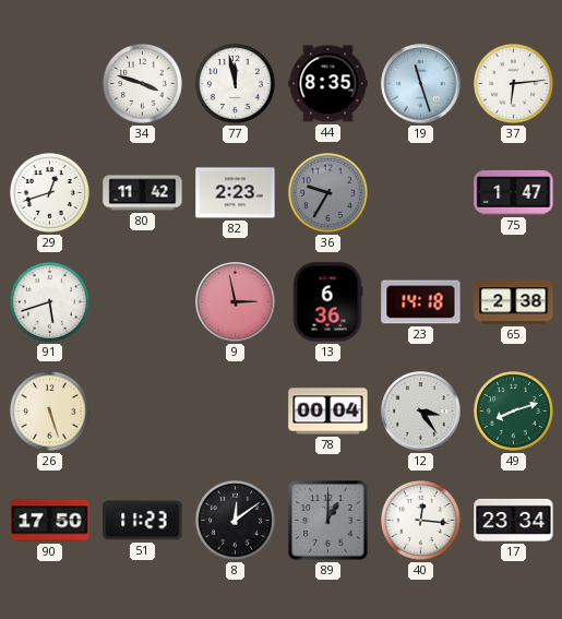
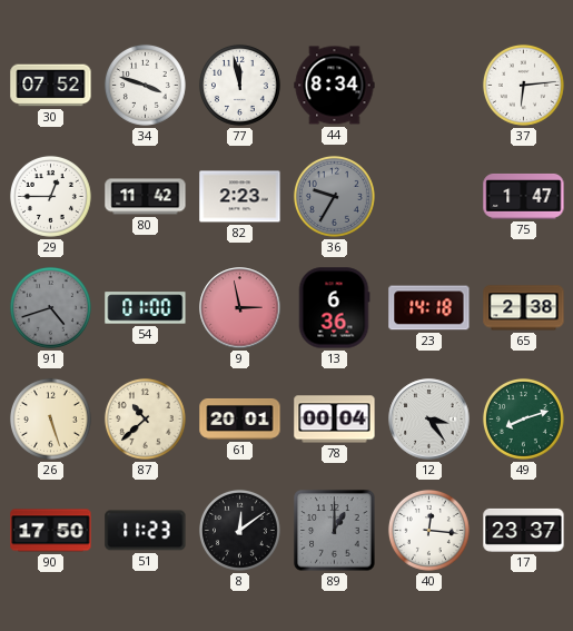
30: none -> 07:52
44: 8:35 -> 8:34
19: 11:27 -> none
29: 12:42 -> 12:45
91: 5:42 -> 4:42
91 dial: white -> grey
54: none -> 01:00
87: none -> 10:38
61: none -> 20:01
17: 23:34 -> 23:37
